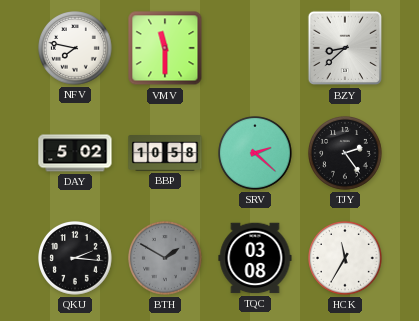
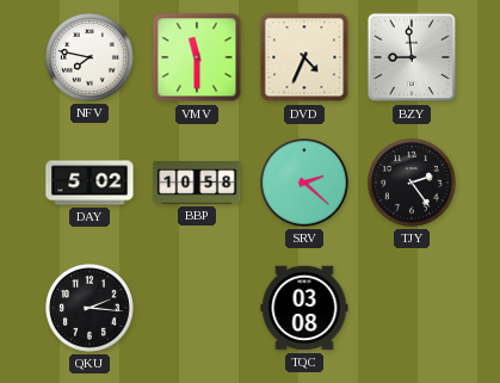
DVD: none -> 4:34
BZY: 8:38 -> 8:59
BTH: 1:50 -> none
HCK: 11:35 -> none
